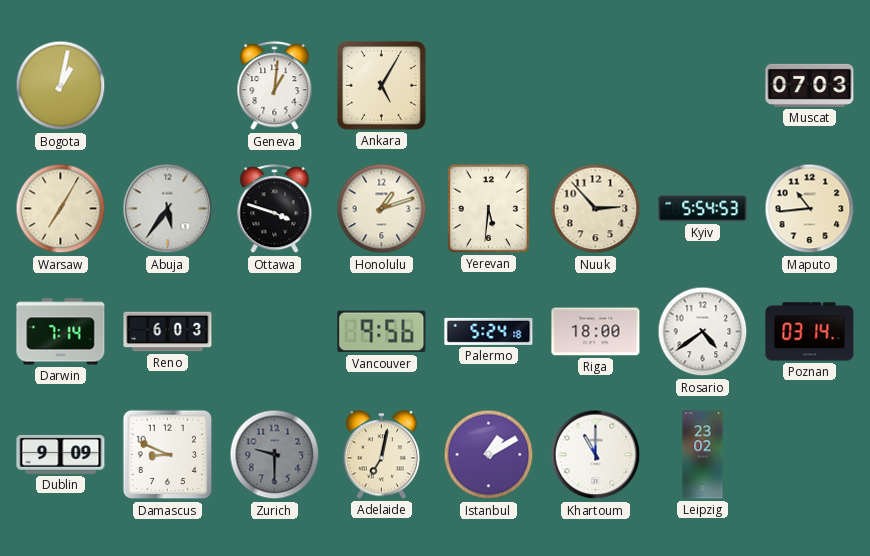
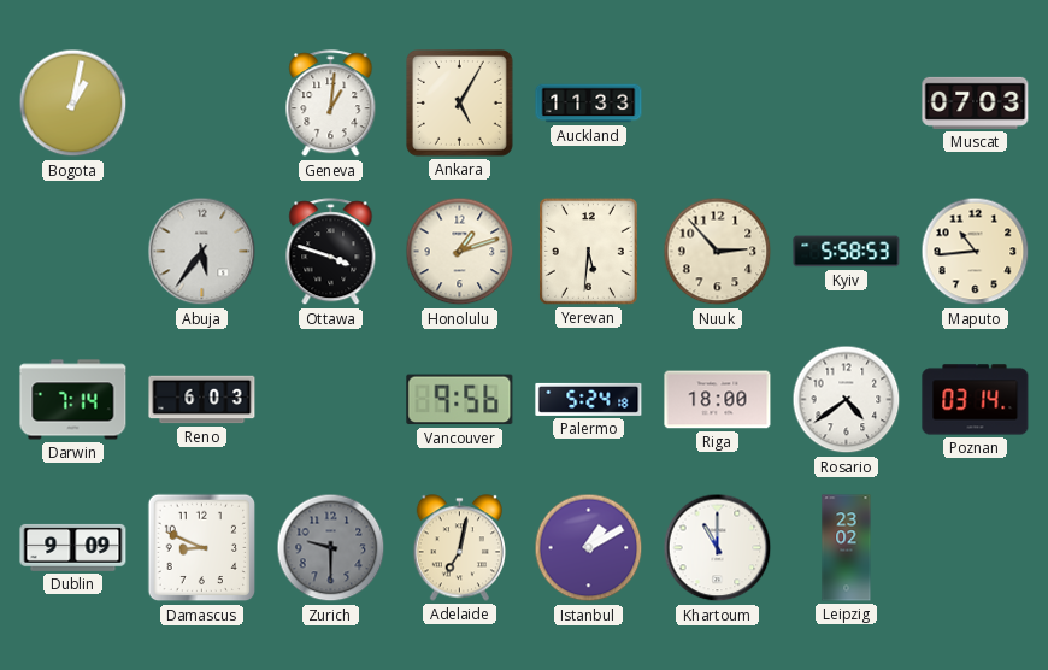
Auckland: none -> 11:33
Warsaw: 7:05 -> none
Kyiv: 5:54 -> 5:58
